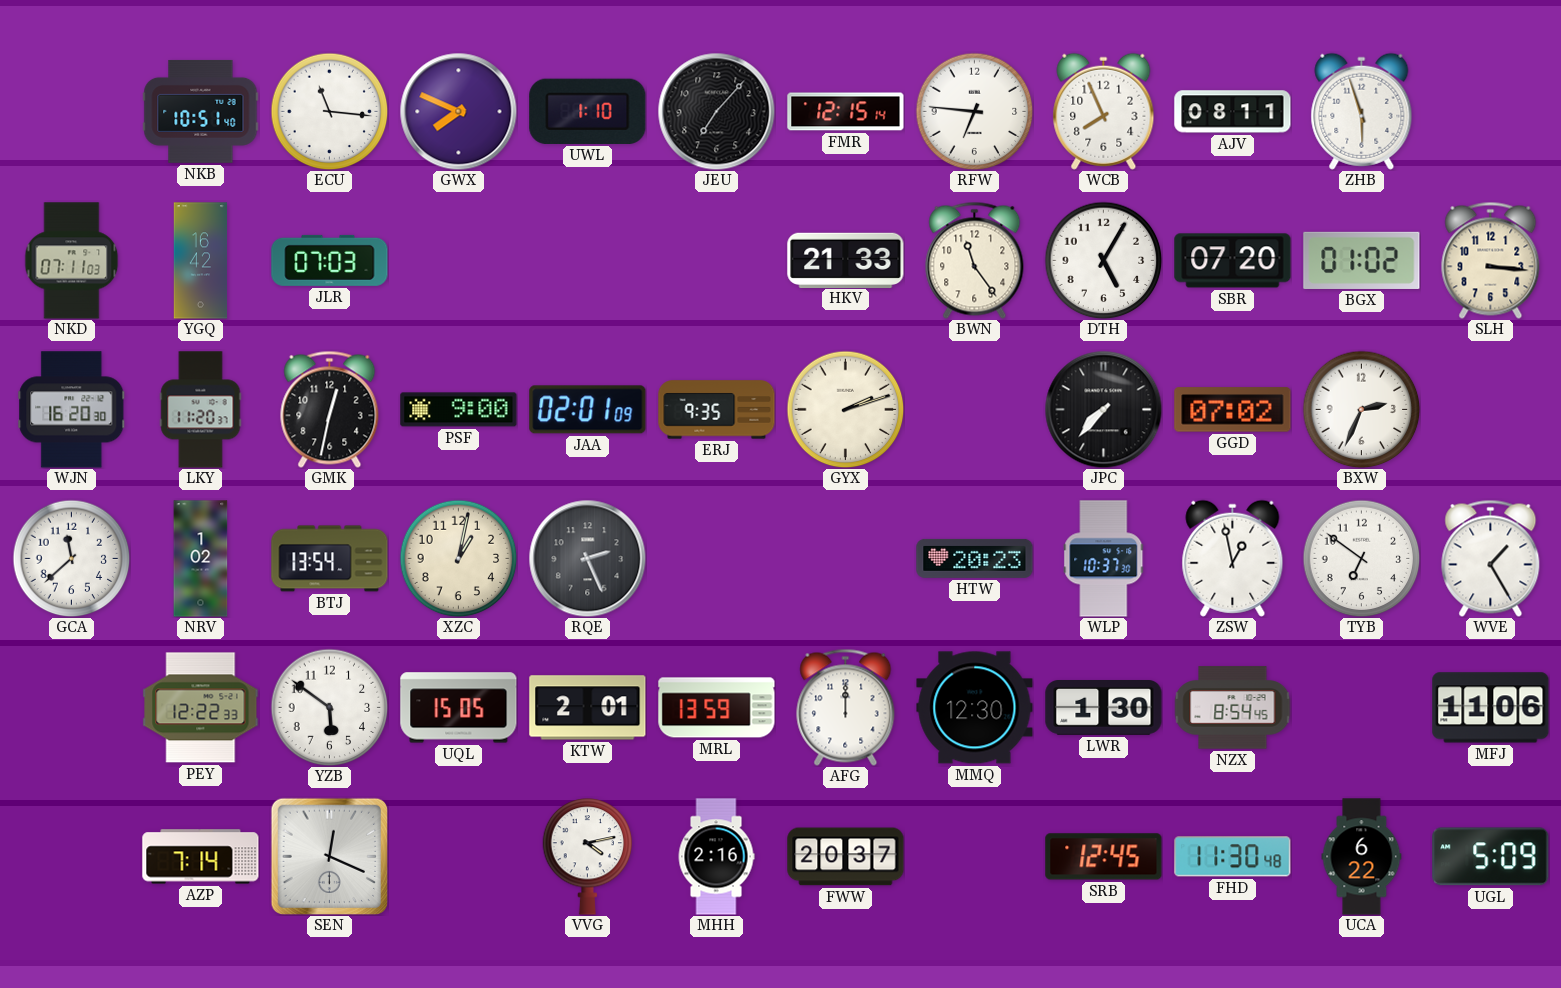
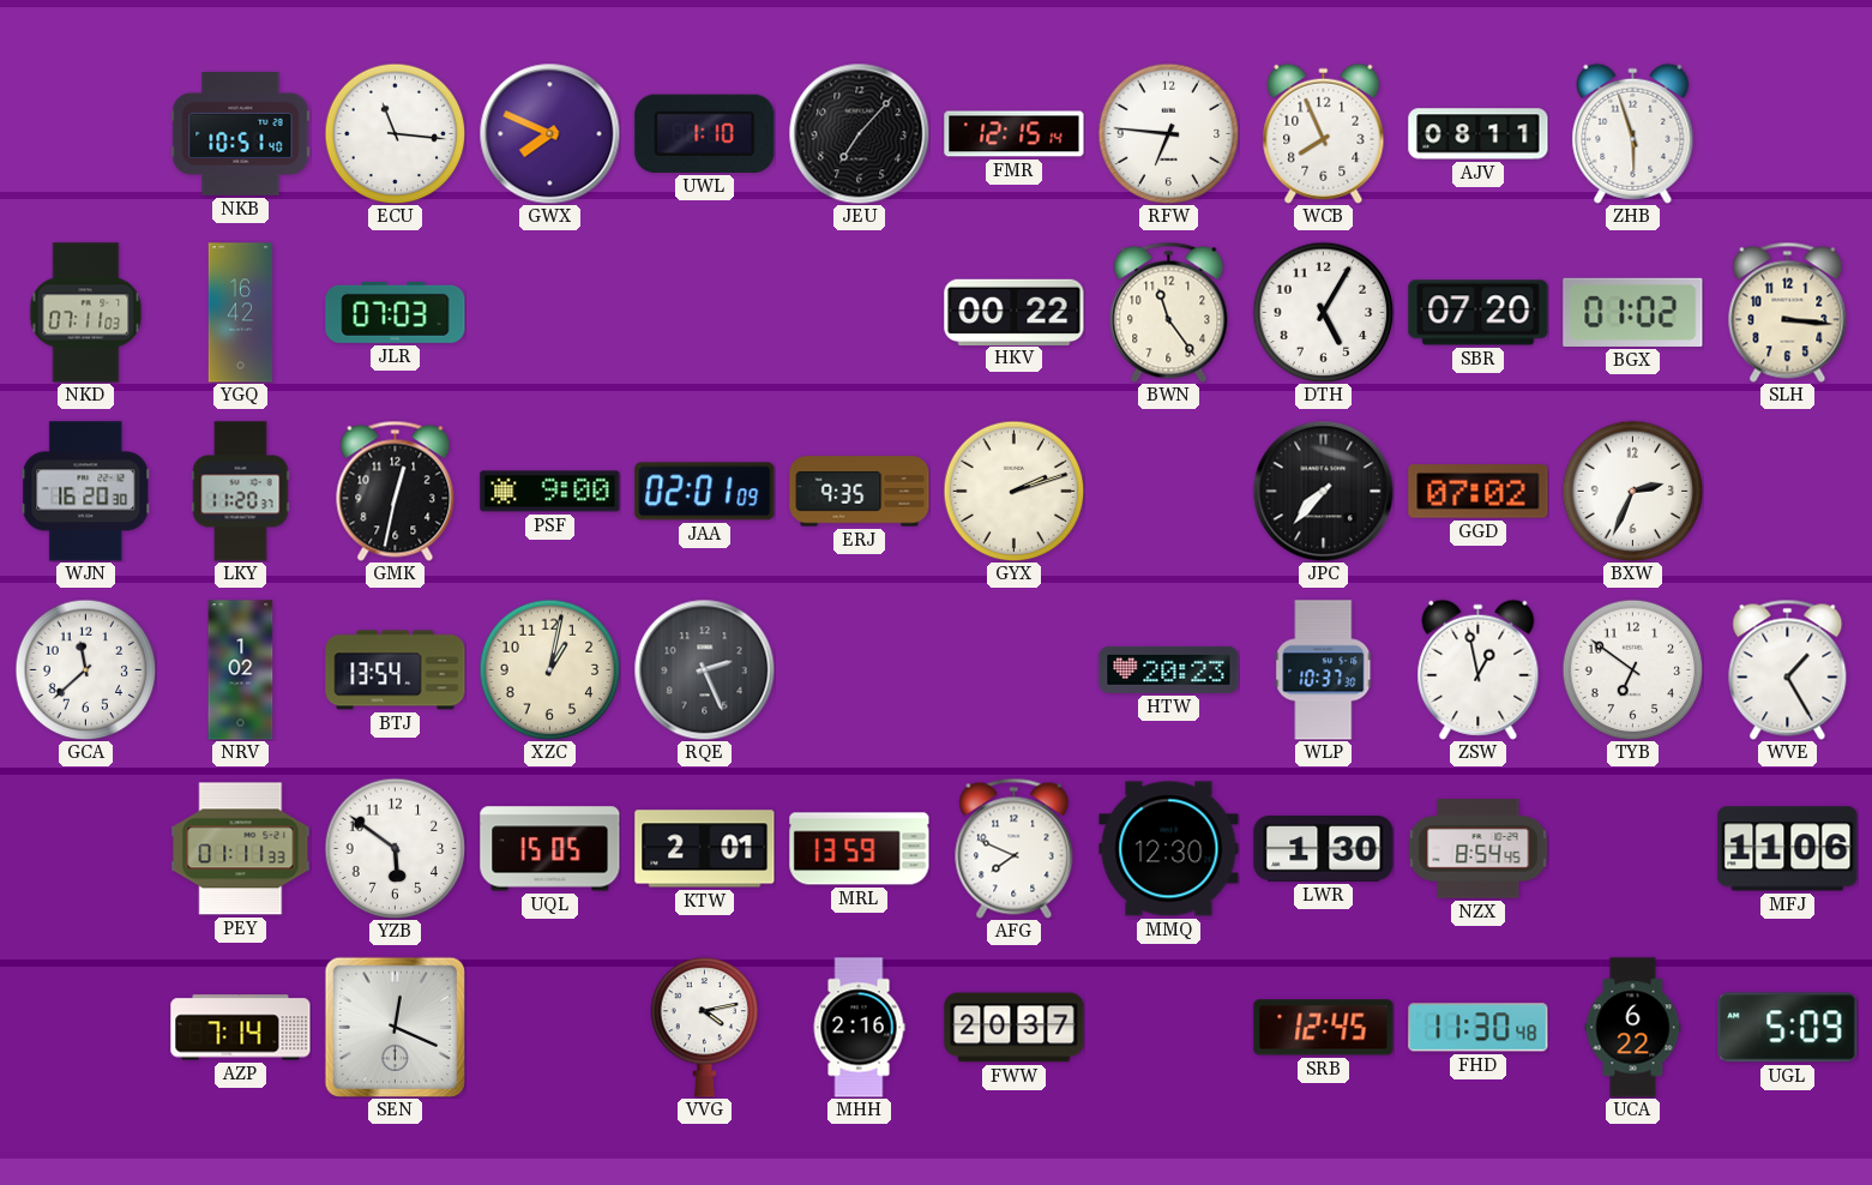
HKV: 21:33 -> 00:22
PEY: 12:22 -> 01:11
AFG: 12:00 -> 7:49
